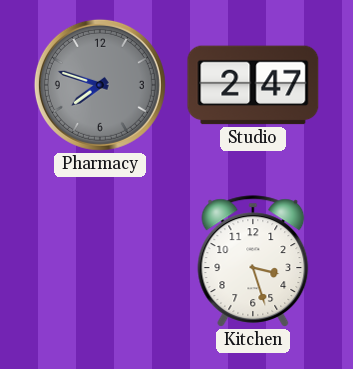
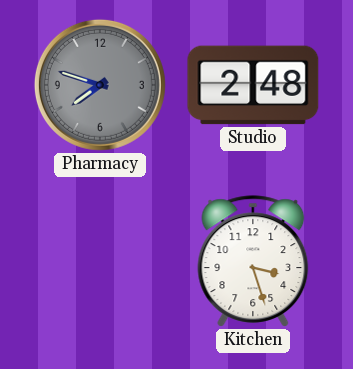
Studio: 2:47 -> 2:48
